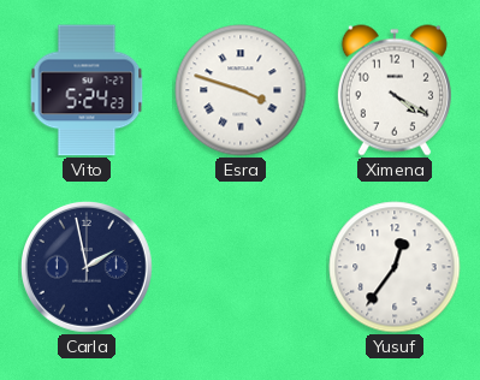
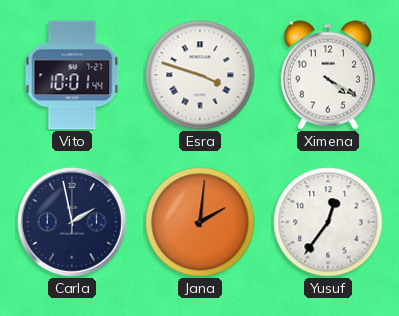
Vito: 5:24 -> 10:01
Jana: none -> 2:01
